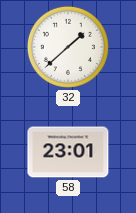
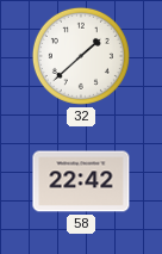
58: 23:01 -> 22:42
